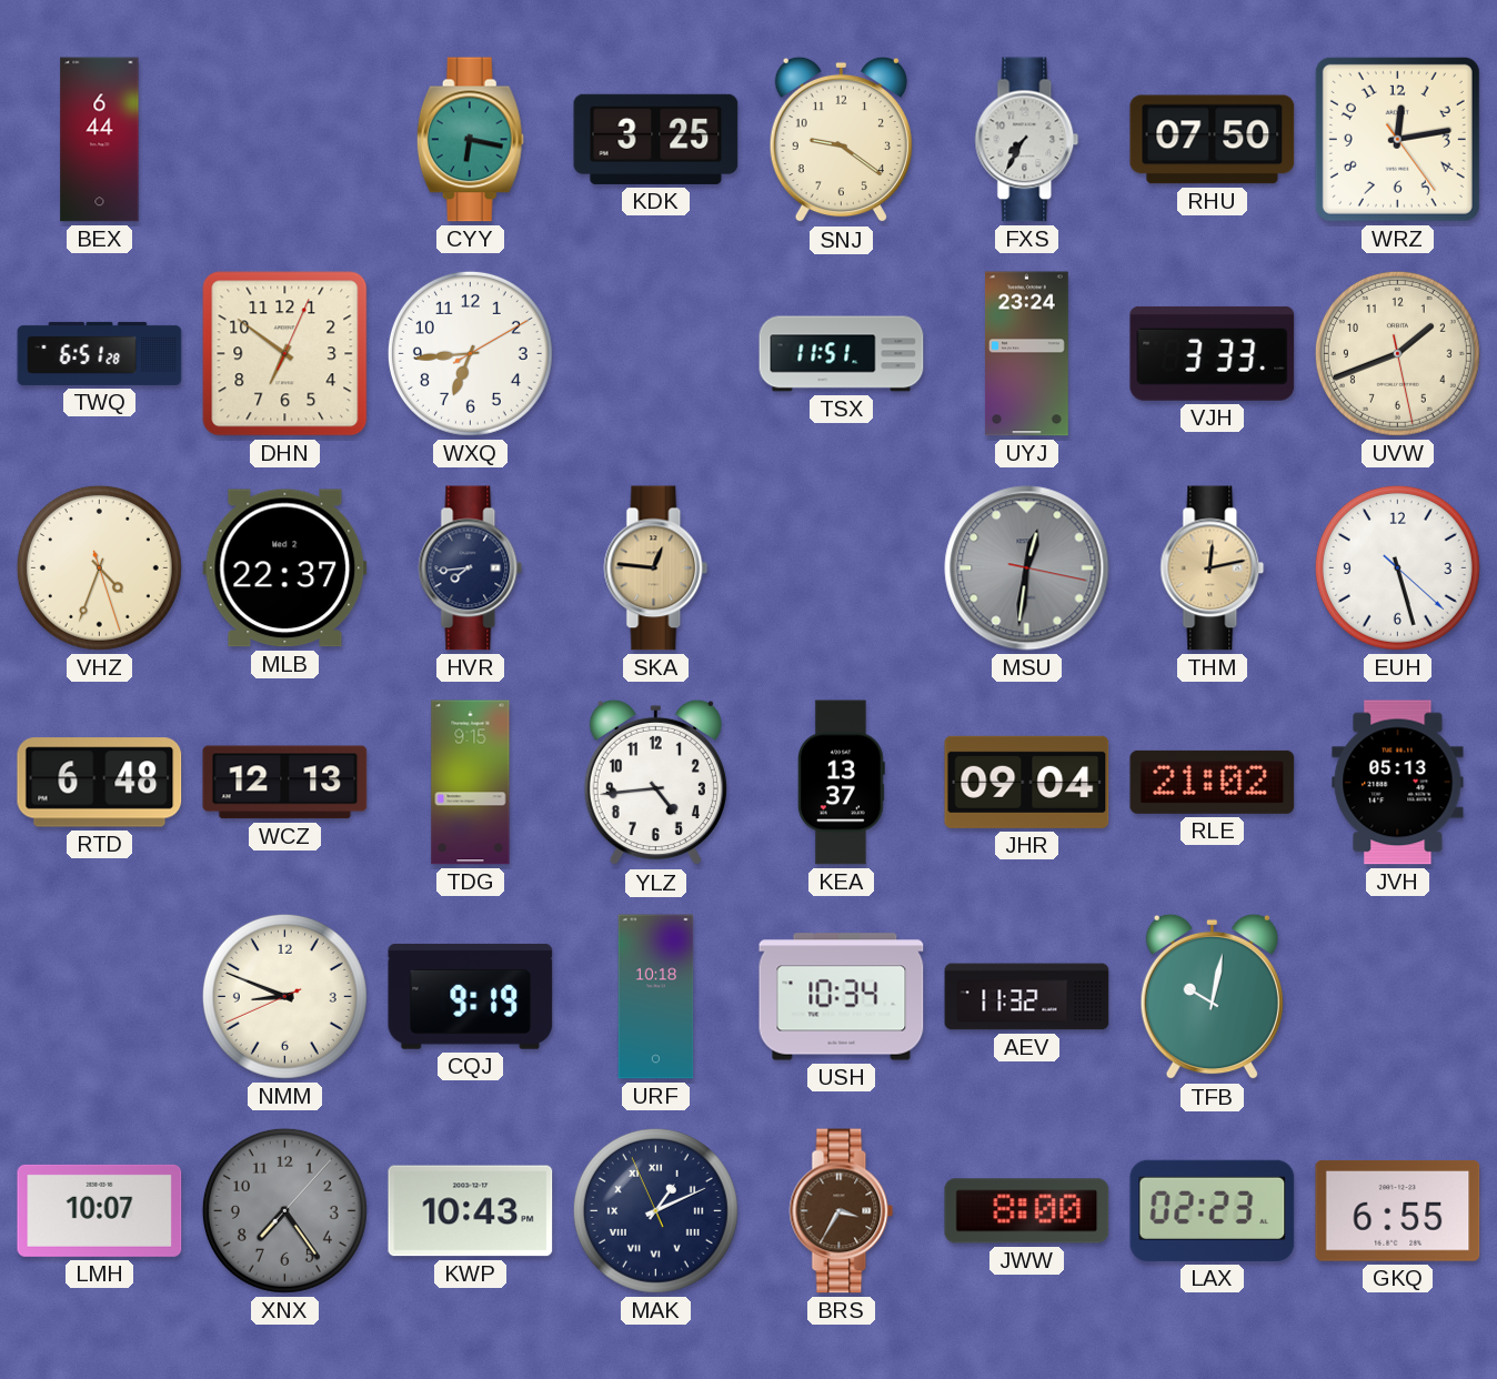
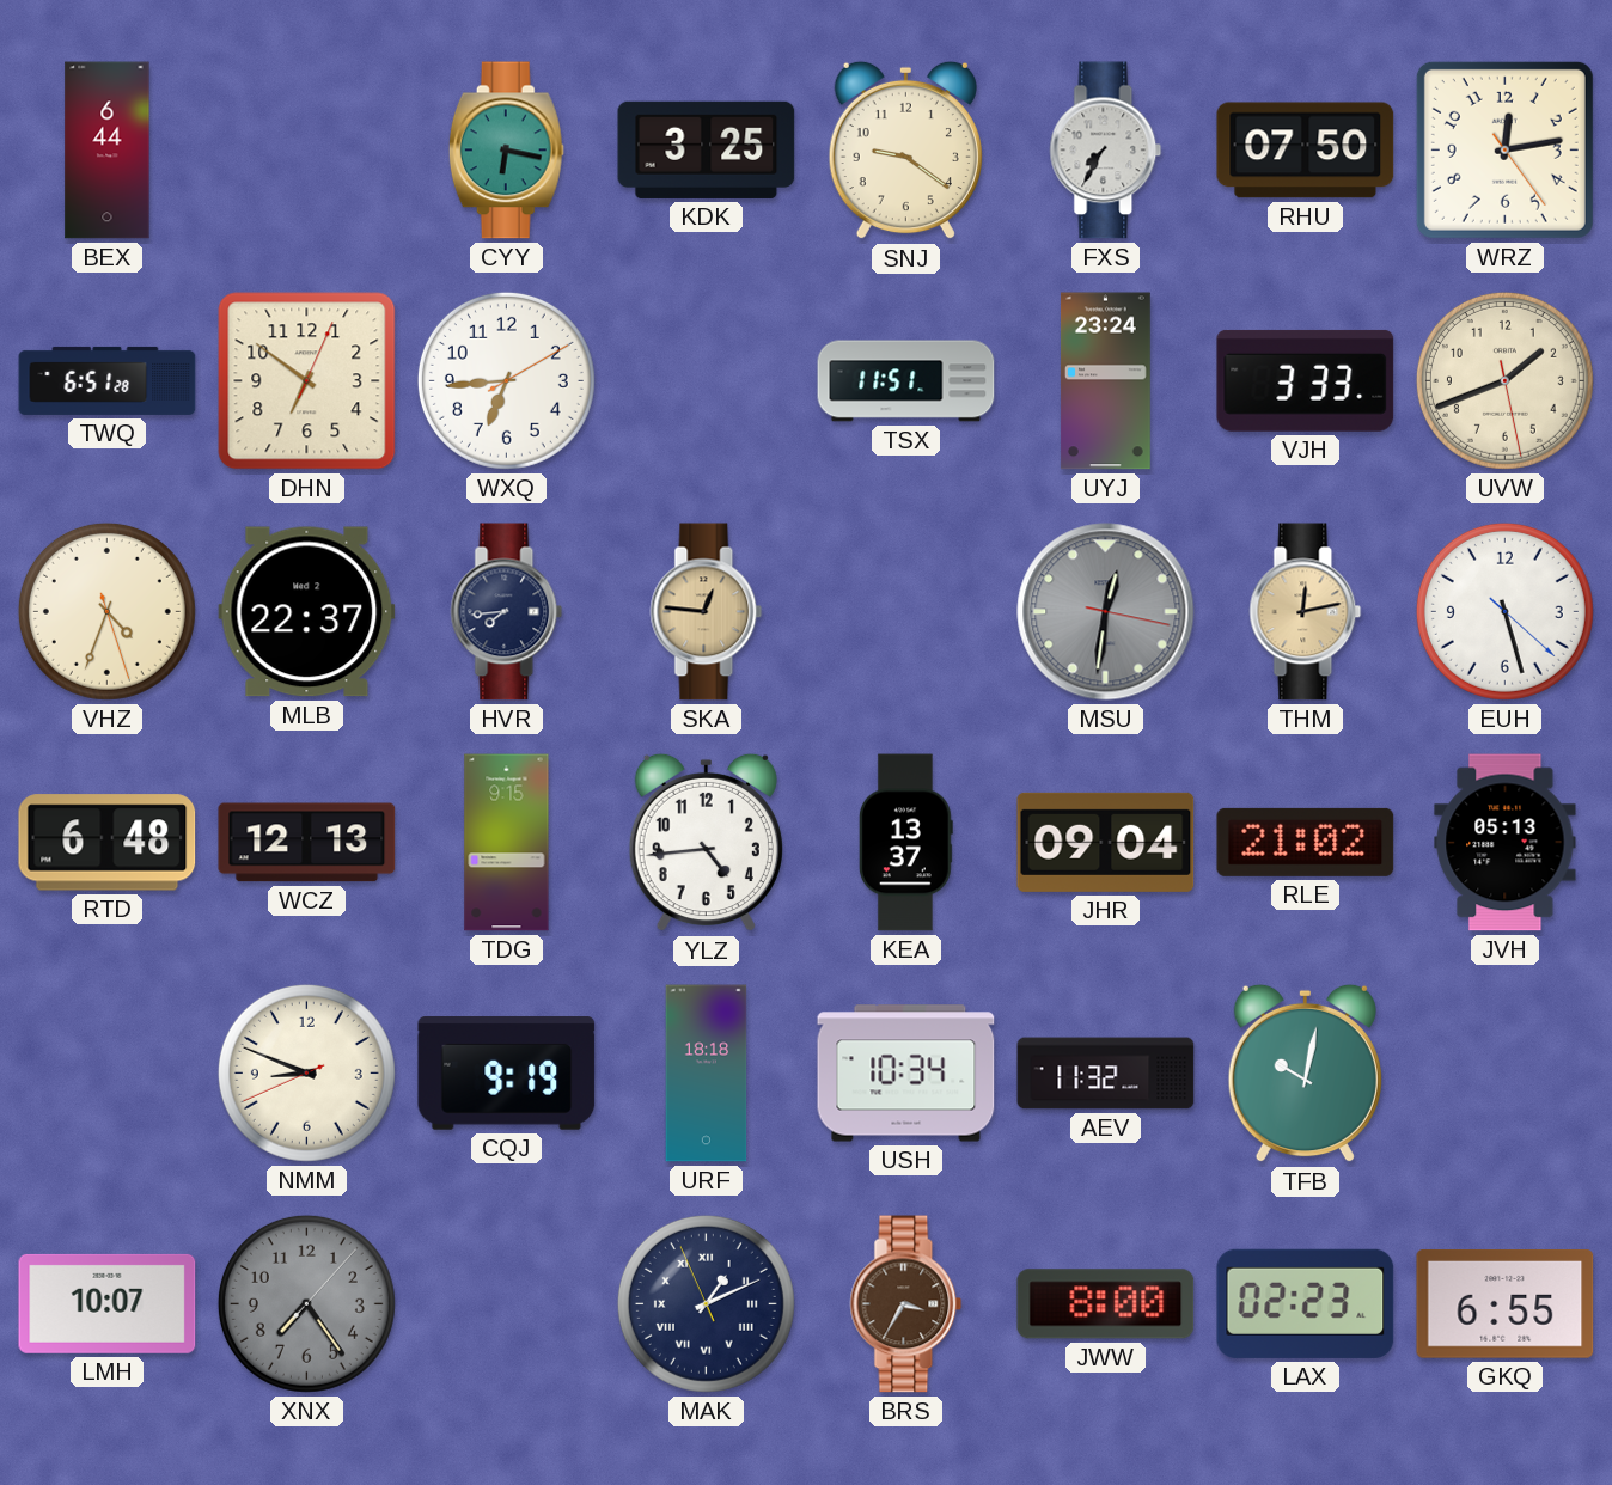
URF: 10:18 -> 18:18
KWP: 10:43 -> none
